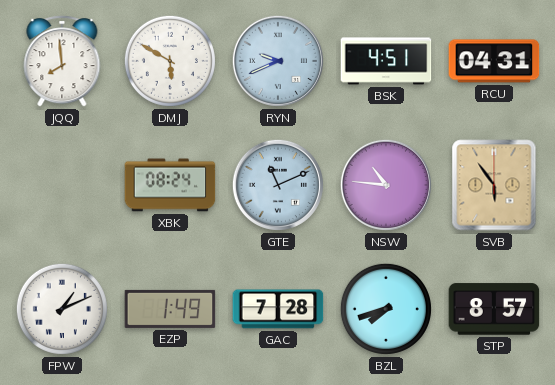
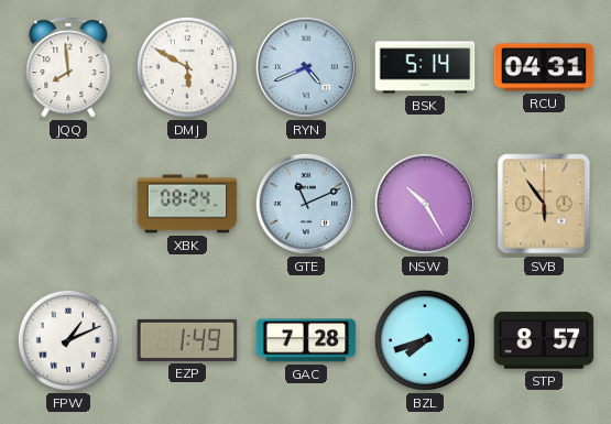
RYN: 9:41 -> 4:41
BSK: 4:51 -> 5:14
NSW: 10:46 -> 10:25
